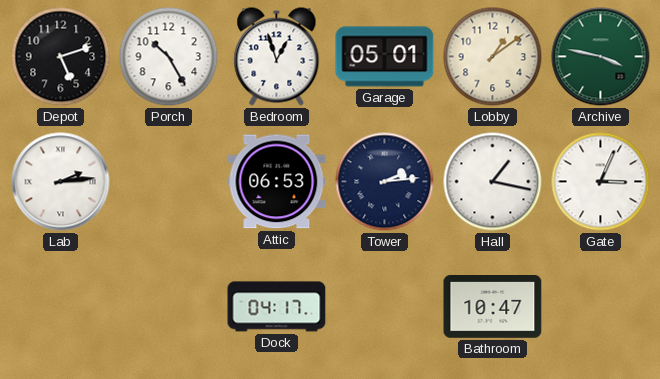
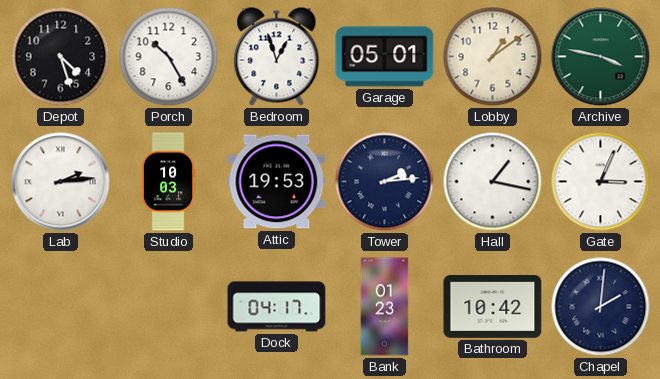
Depot: 5:12 -> 4:27
Studio: none -> 10:03
Attic: 06:53 -> 19:53
Bank: none -> 01:23
Bathroom: 10:47 -> 10:42
Chapel: none -> 2:01
